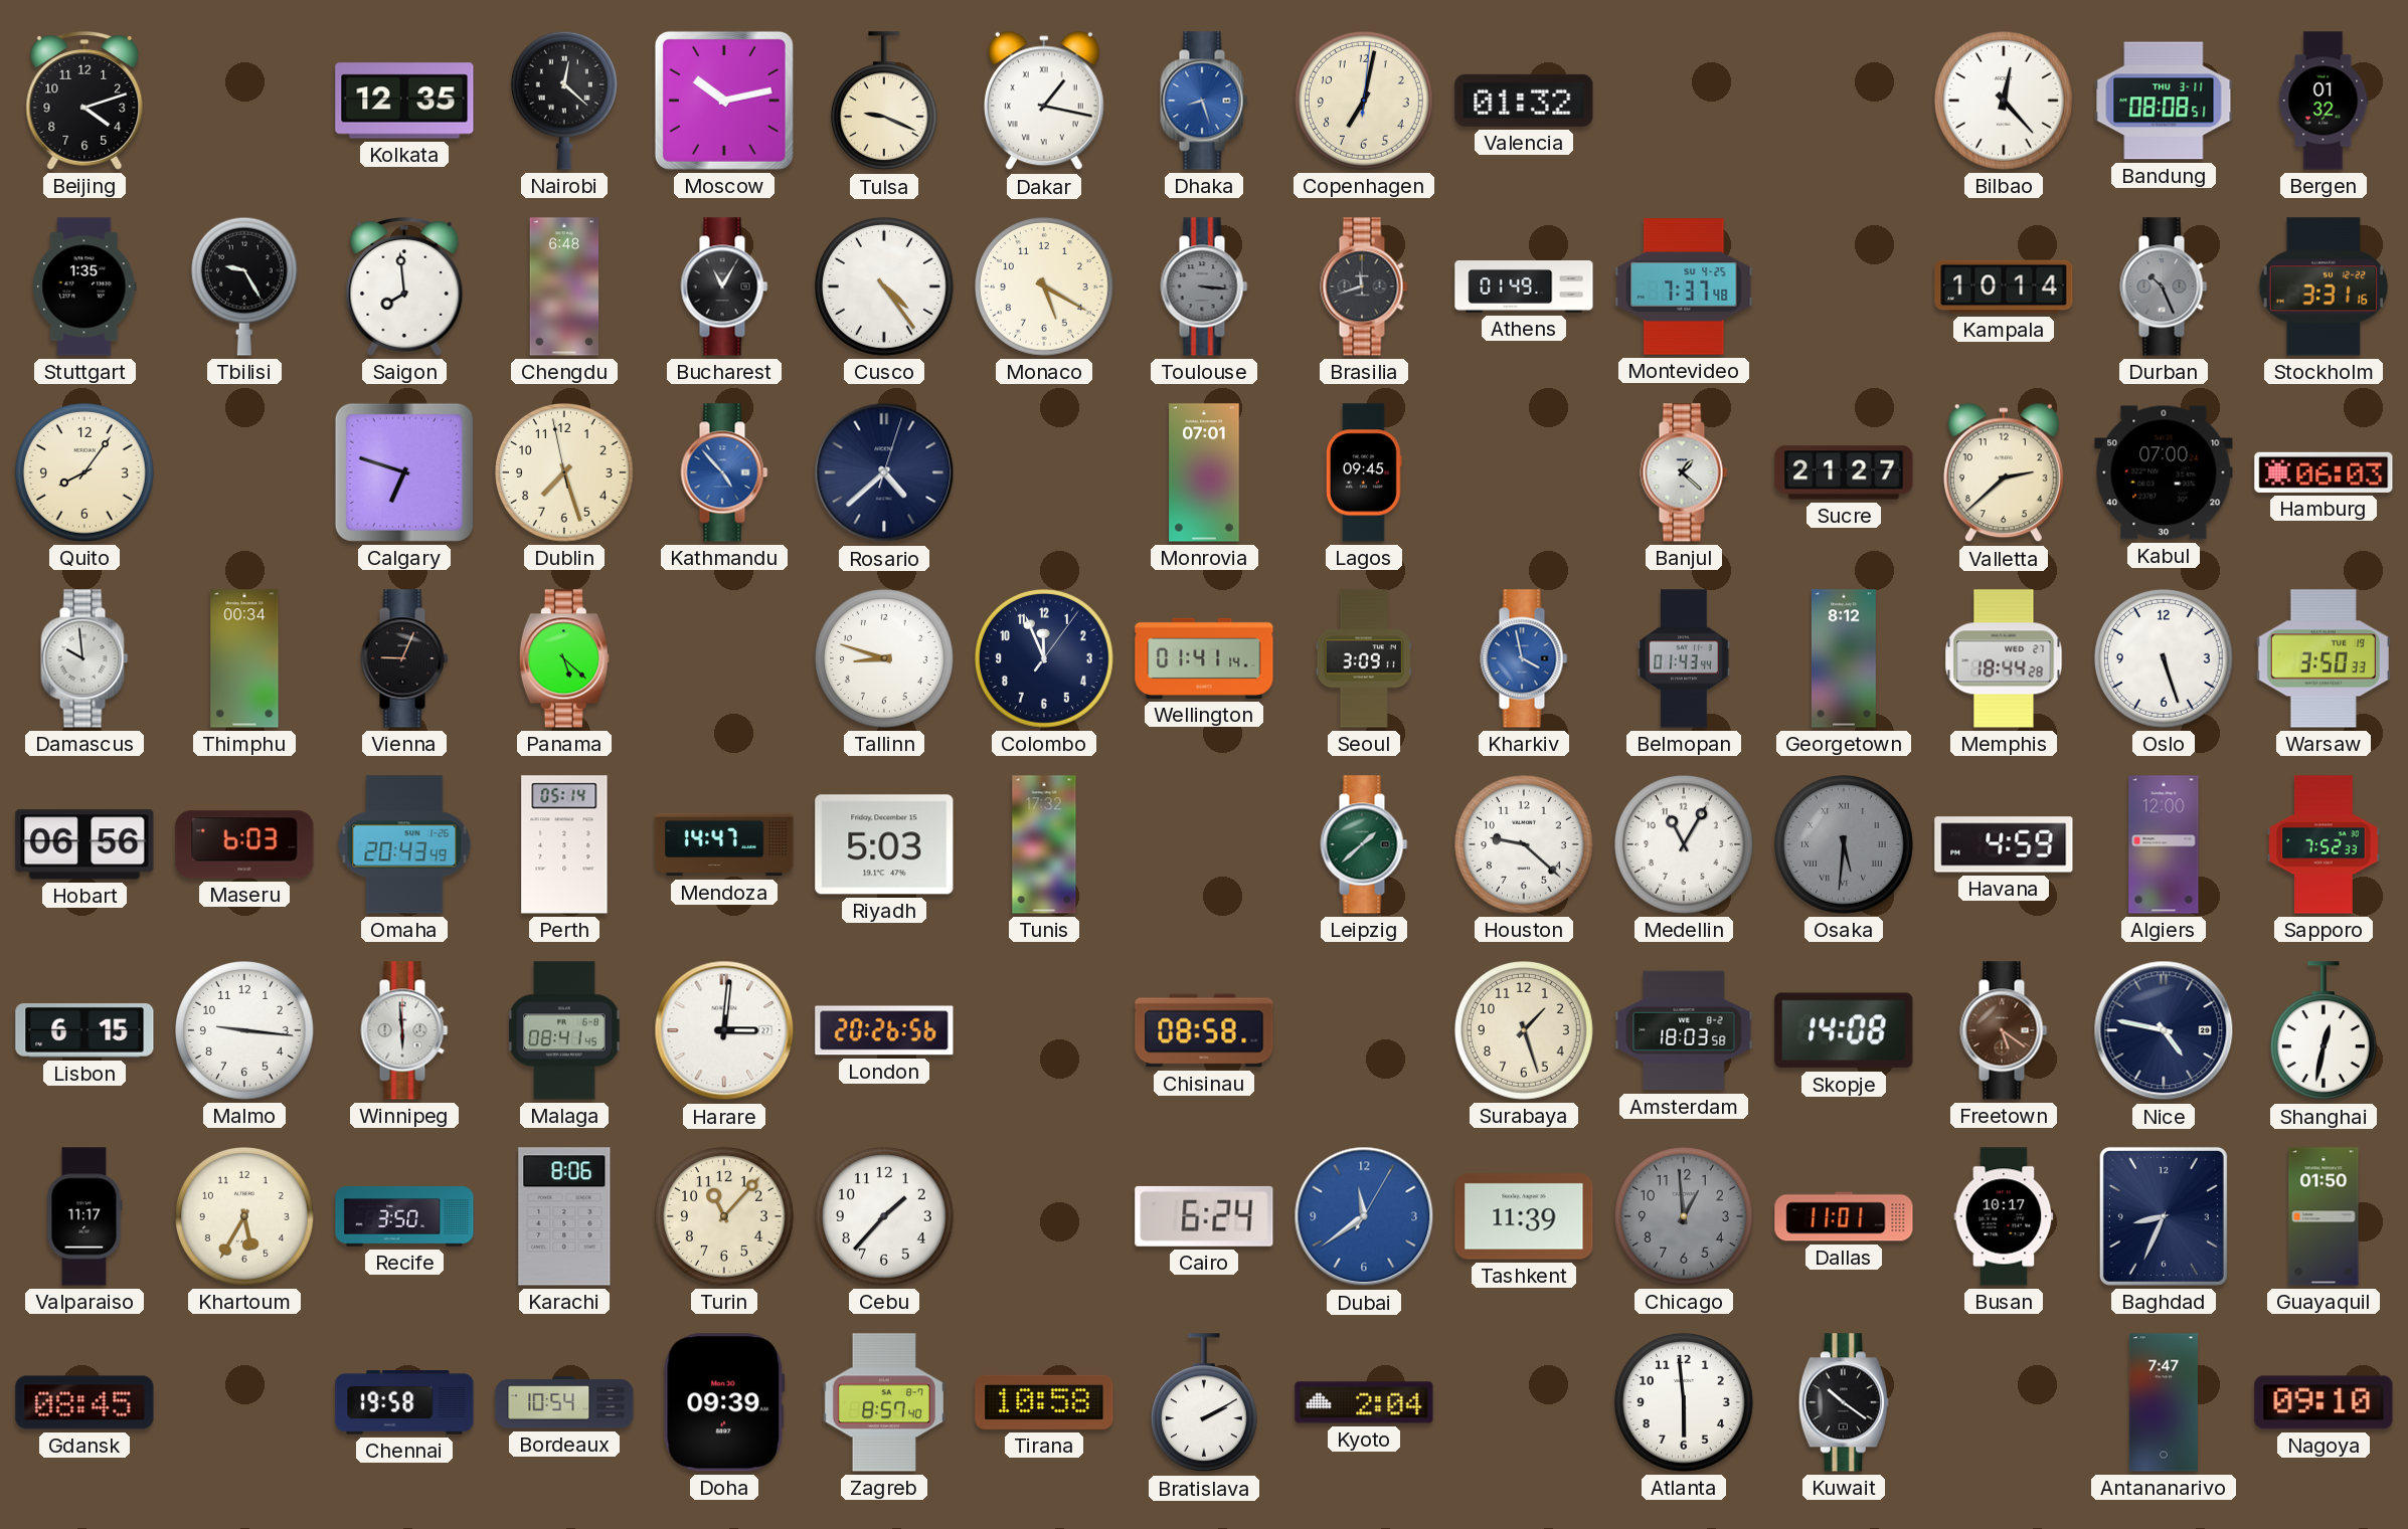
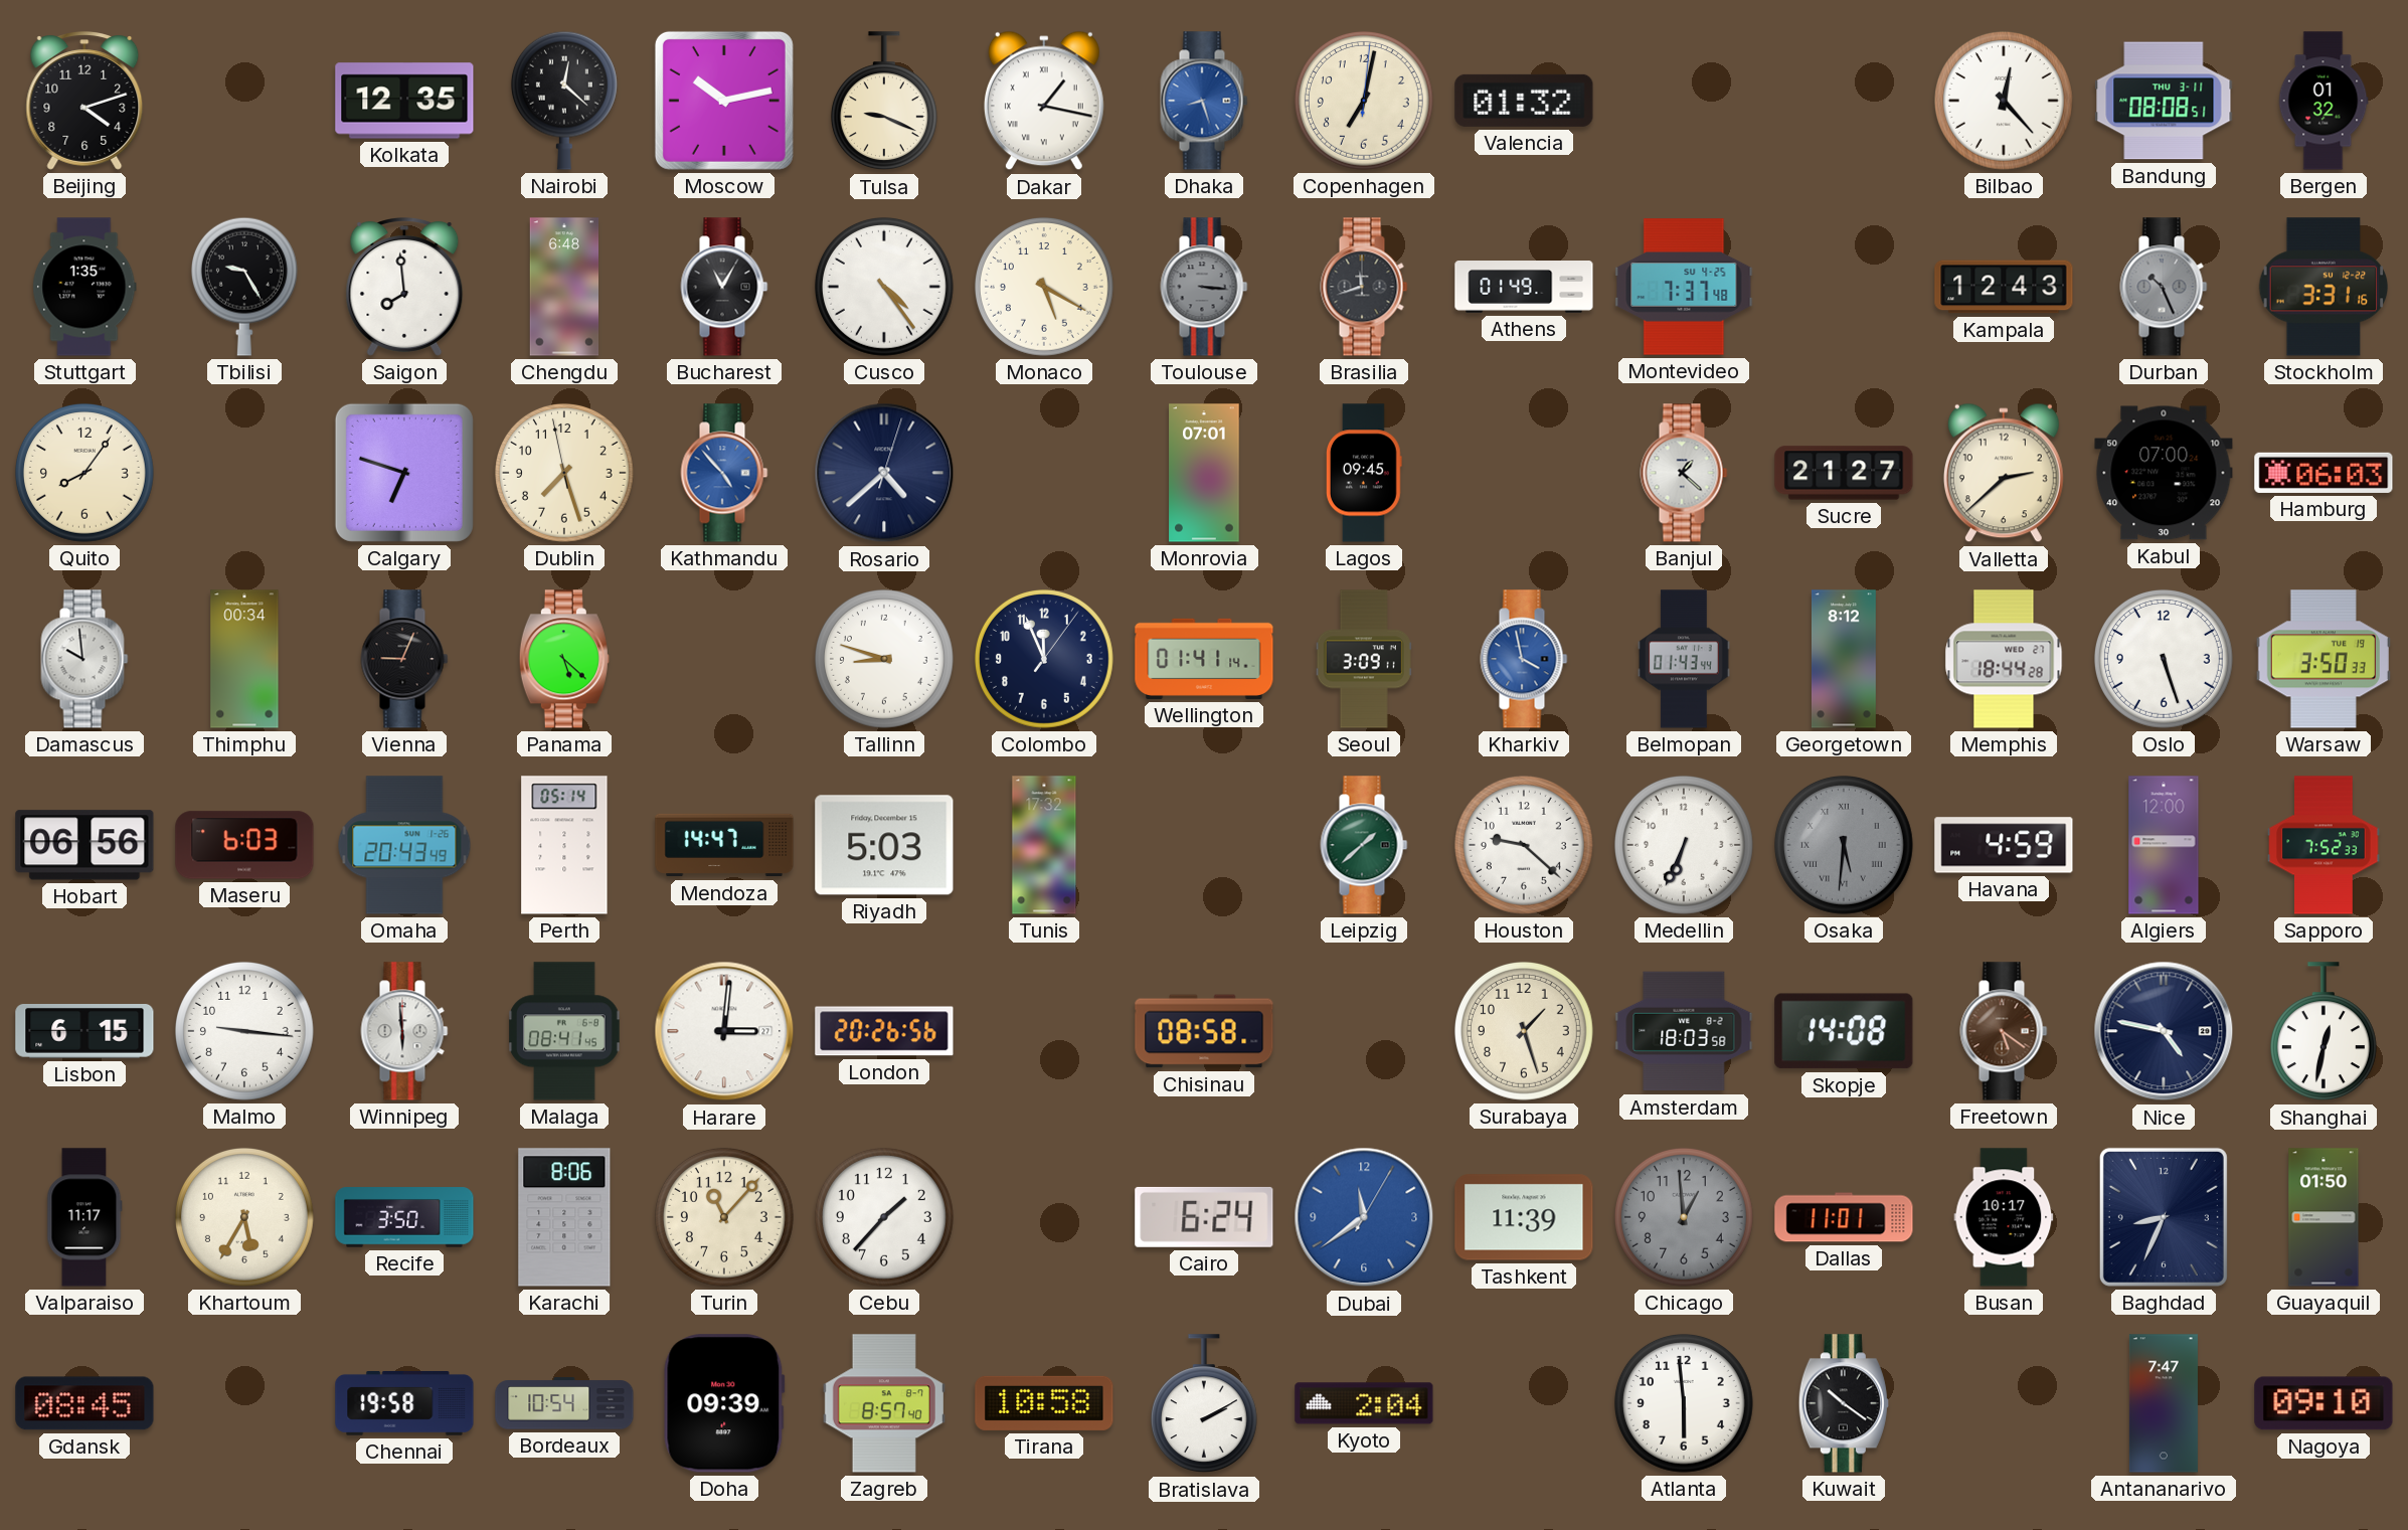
Kampala: 10:14 -> 12:43
Medellin: 11:05 -> 6:34
